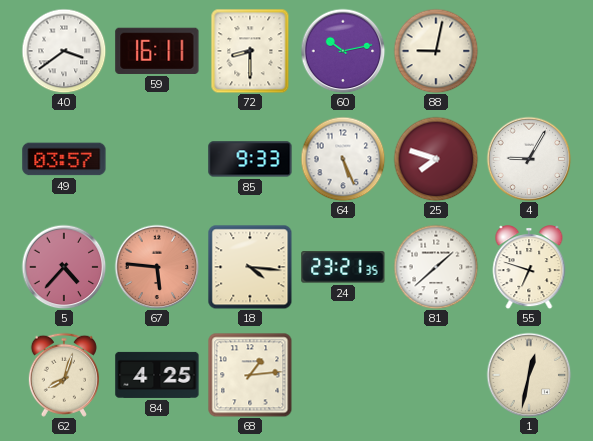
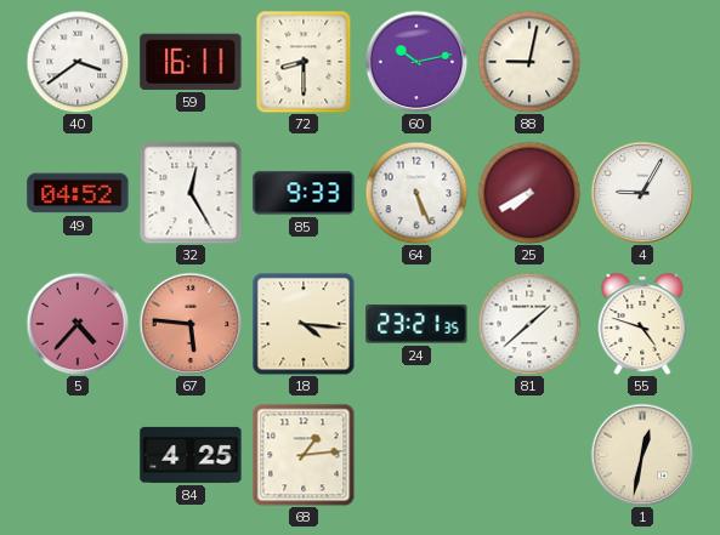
49: 03:57 -> 04:52
32: none -> 12:25
25: 7:48 -> 7:40
55: 6:48 -> 4:48
62: 8:03 -> none
